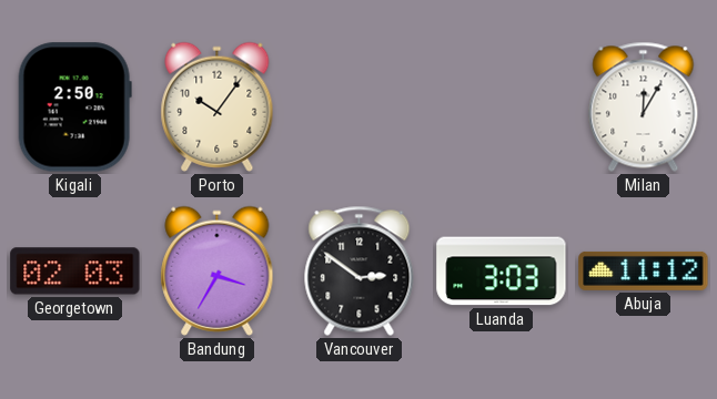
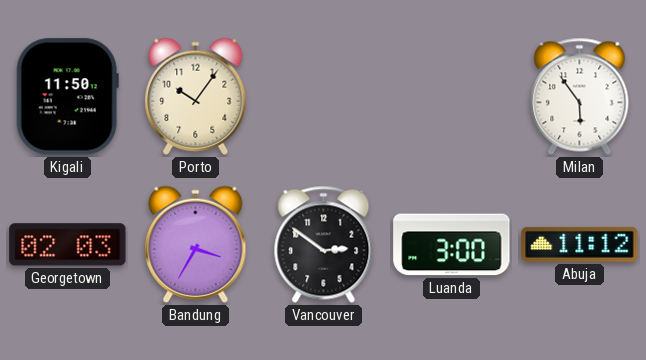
Kigali: 2:50 -> 11:50
Milan: 12:05 -> 5:54
Luanda: 3:03 -> 3:00
